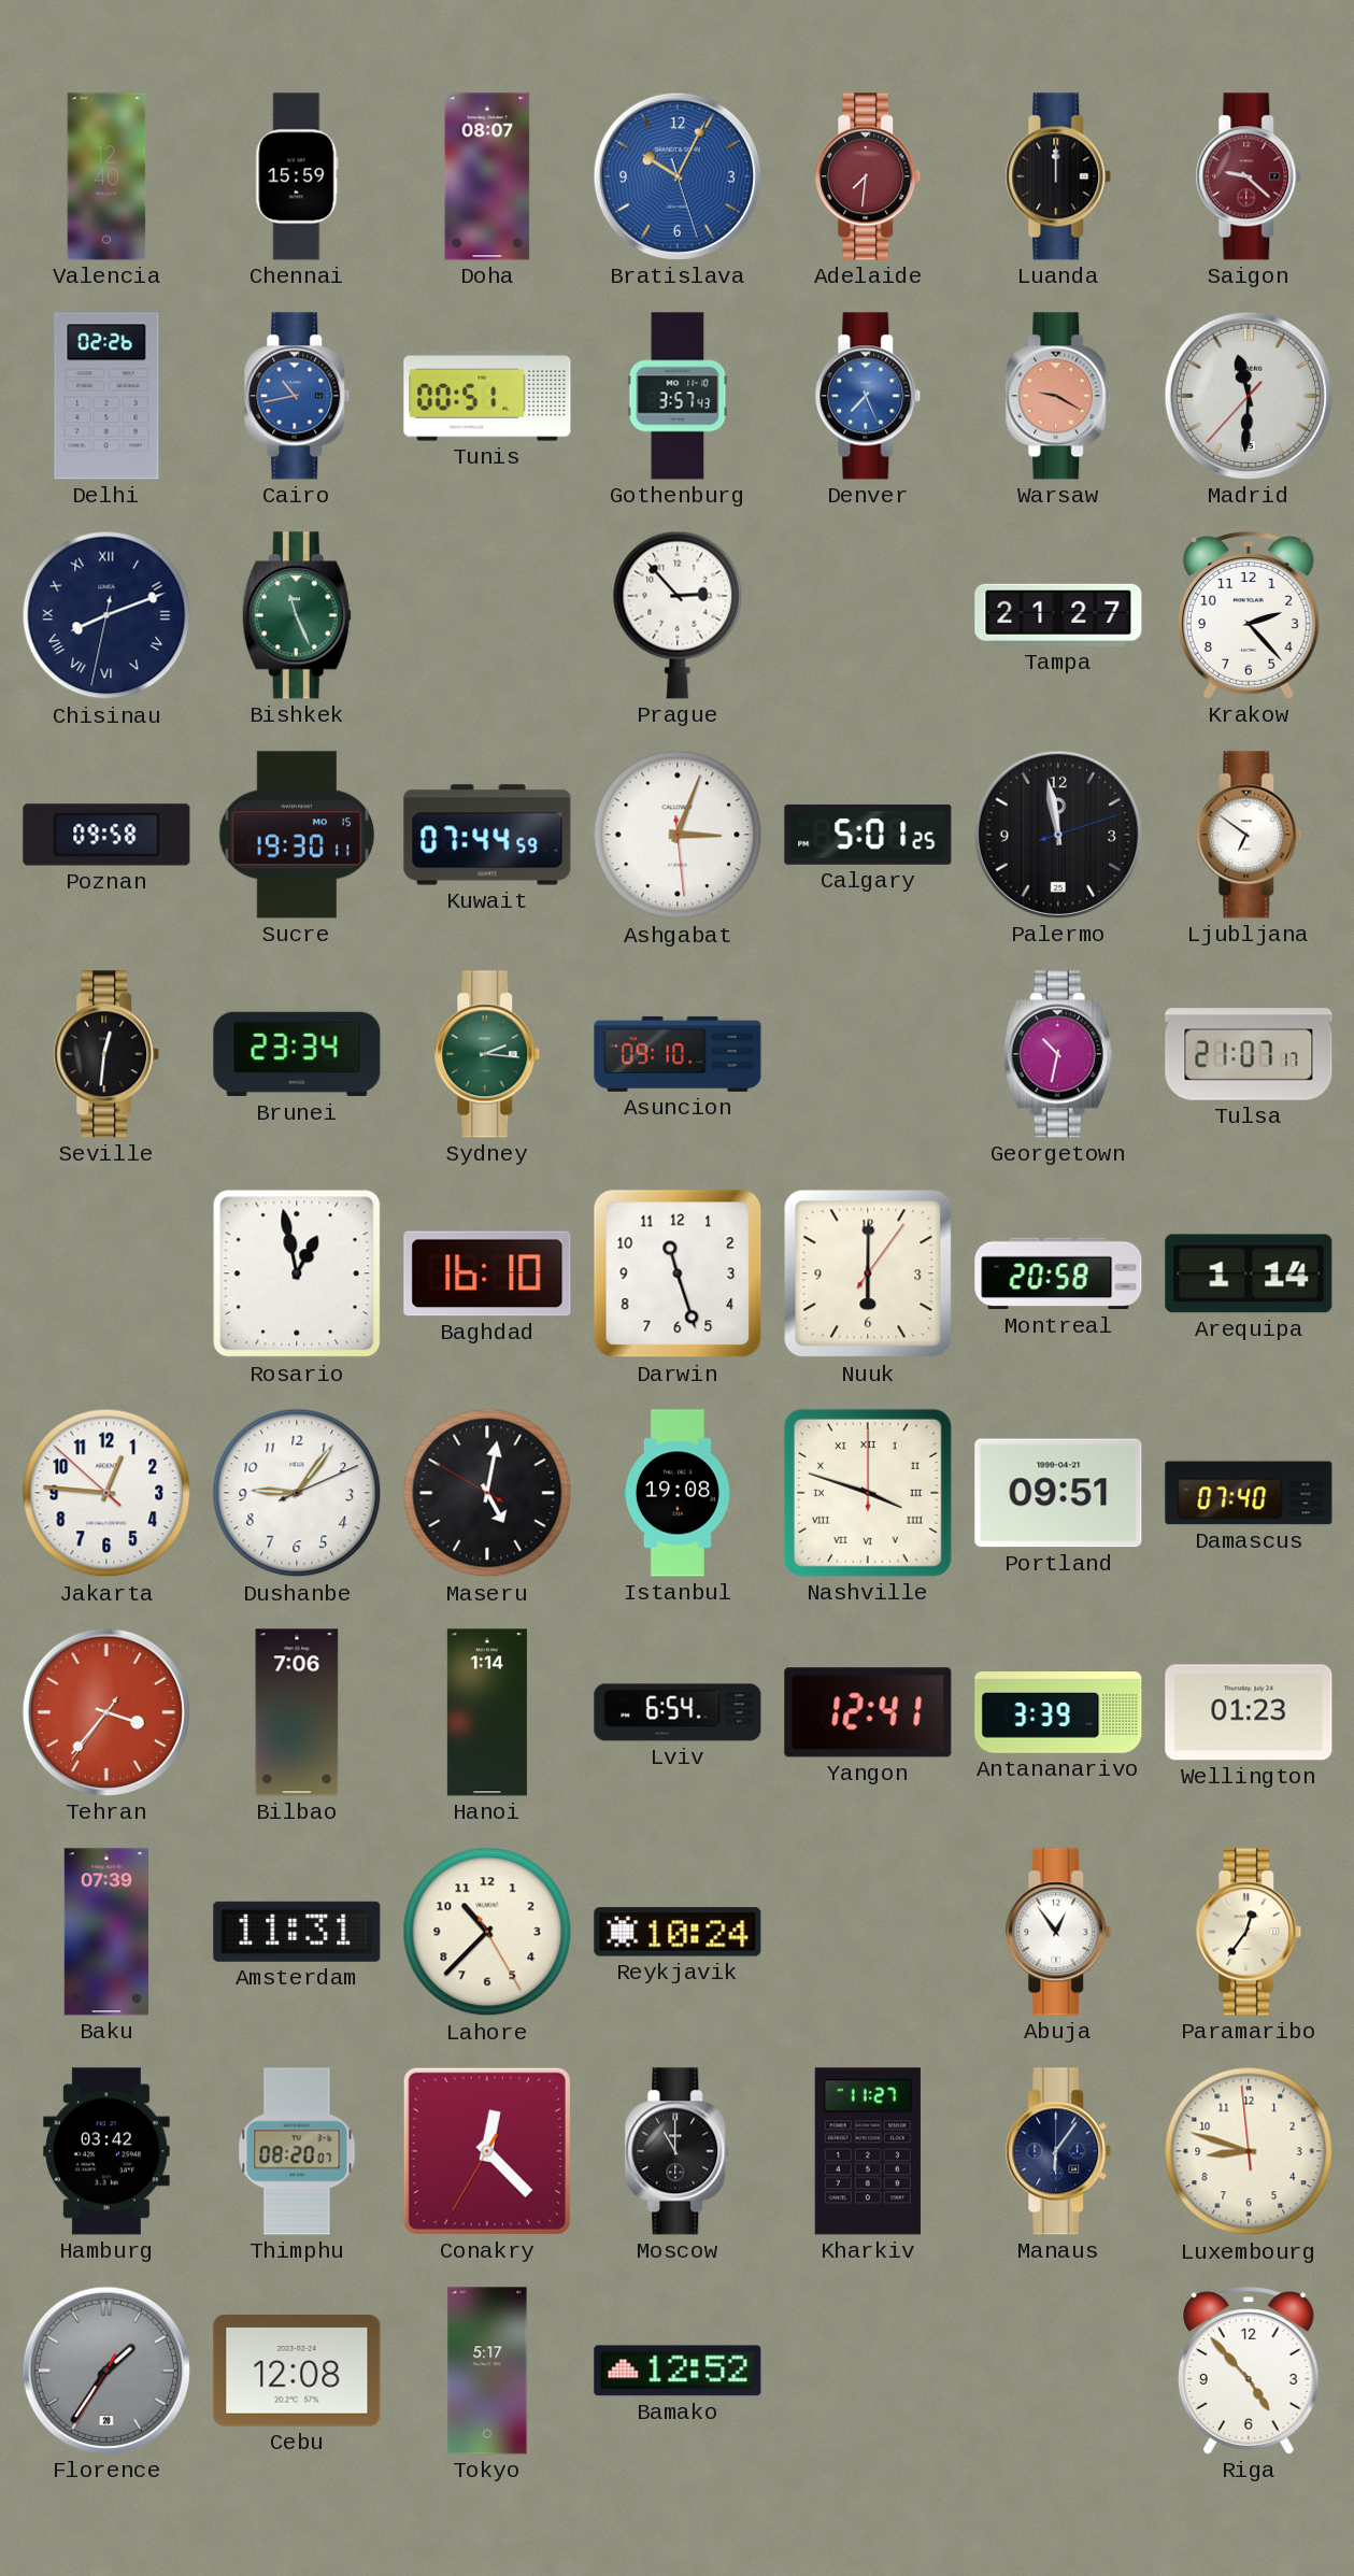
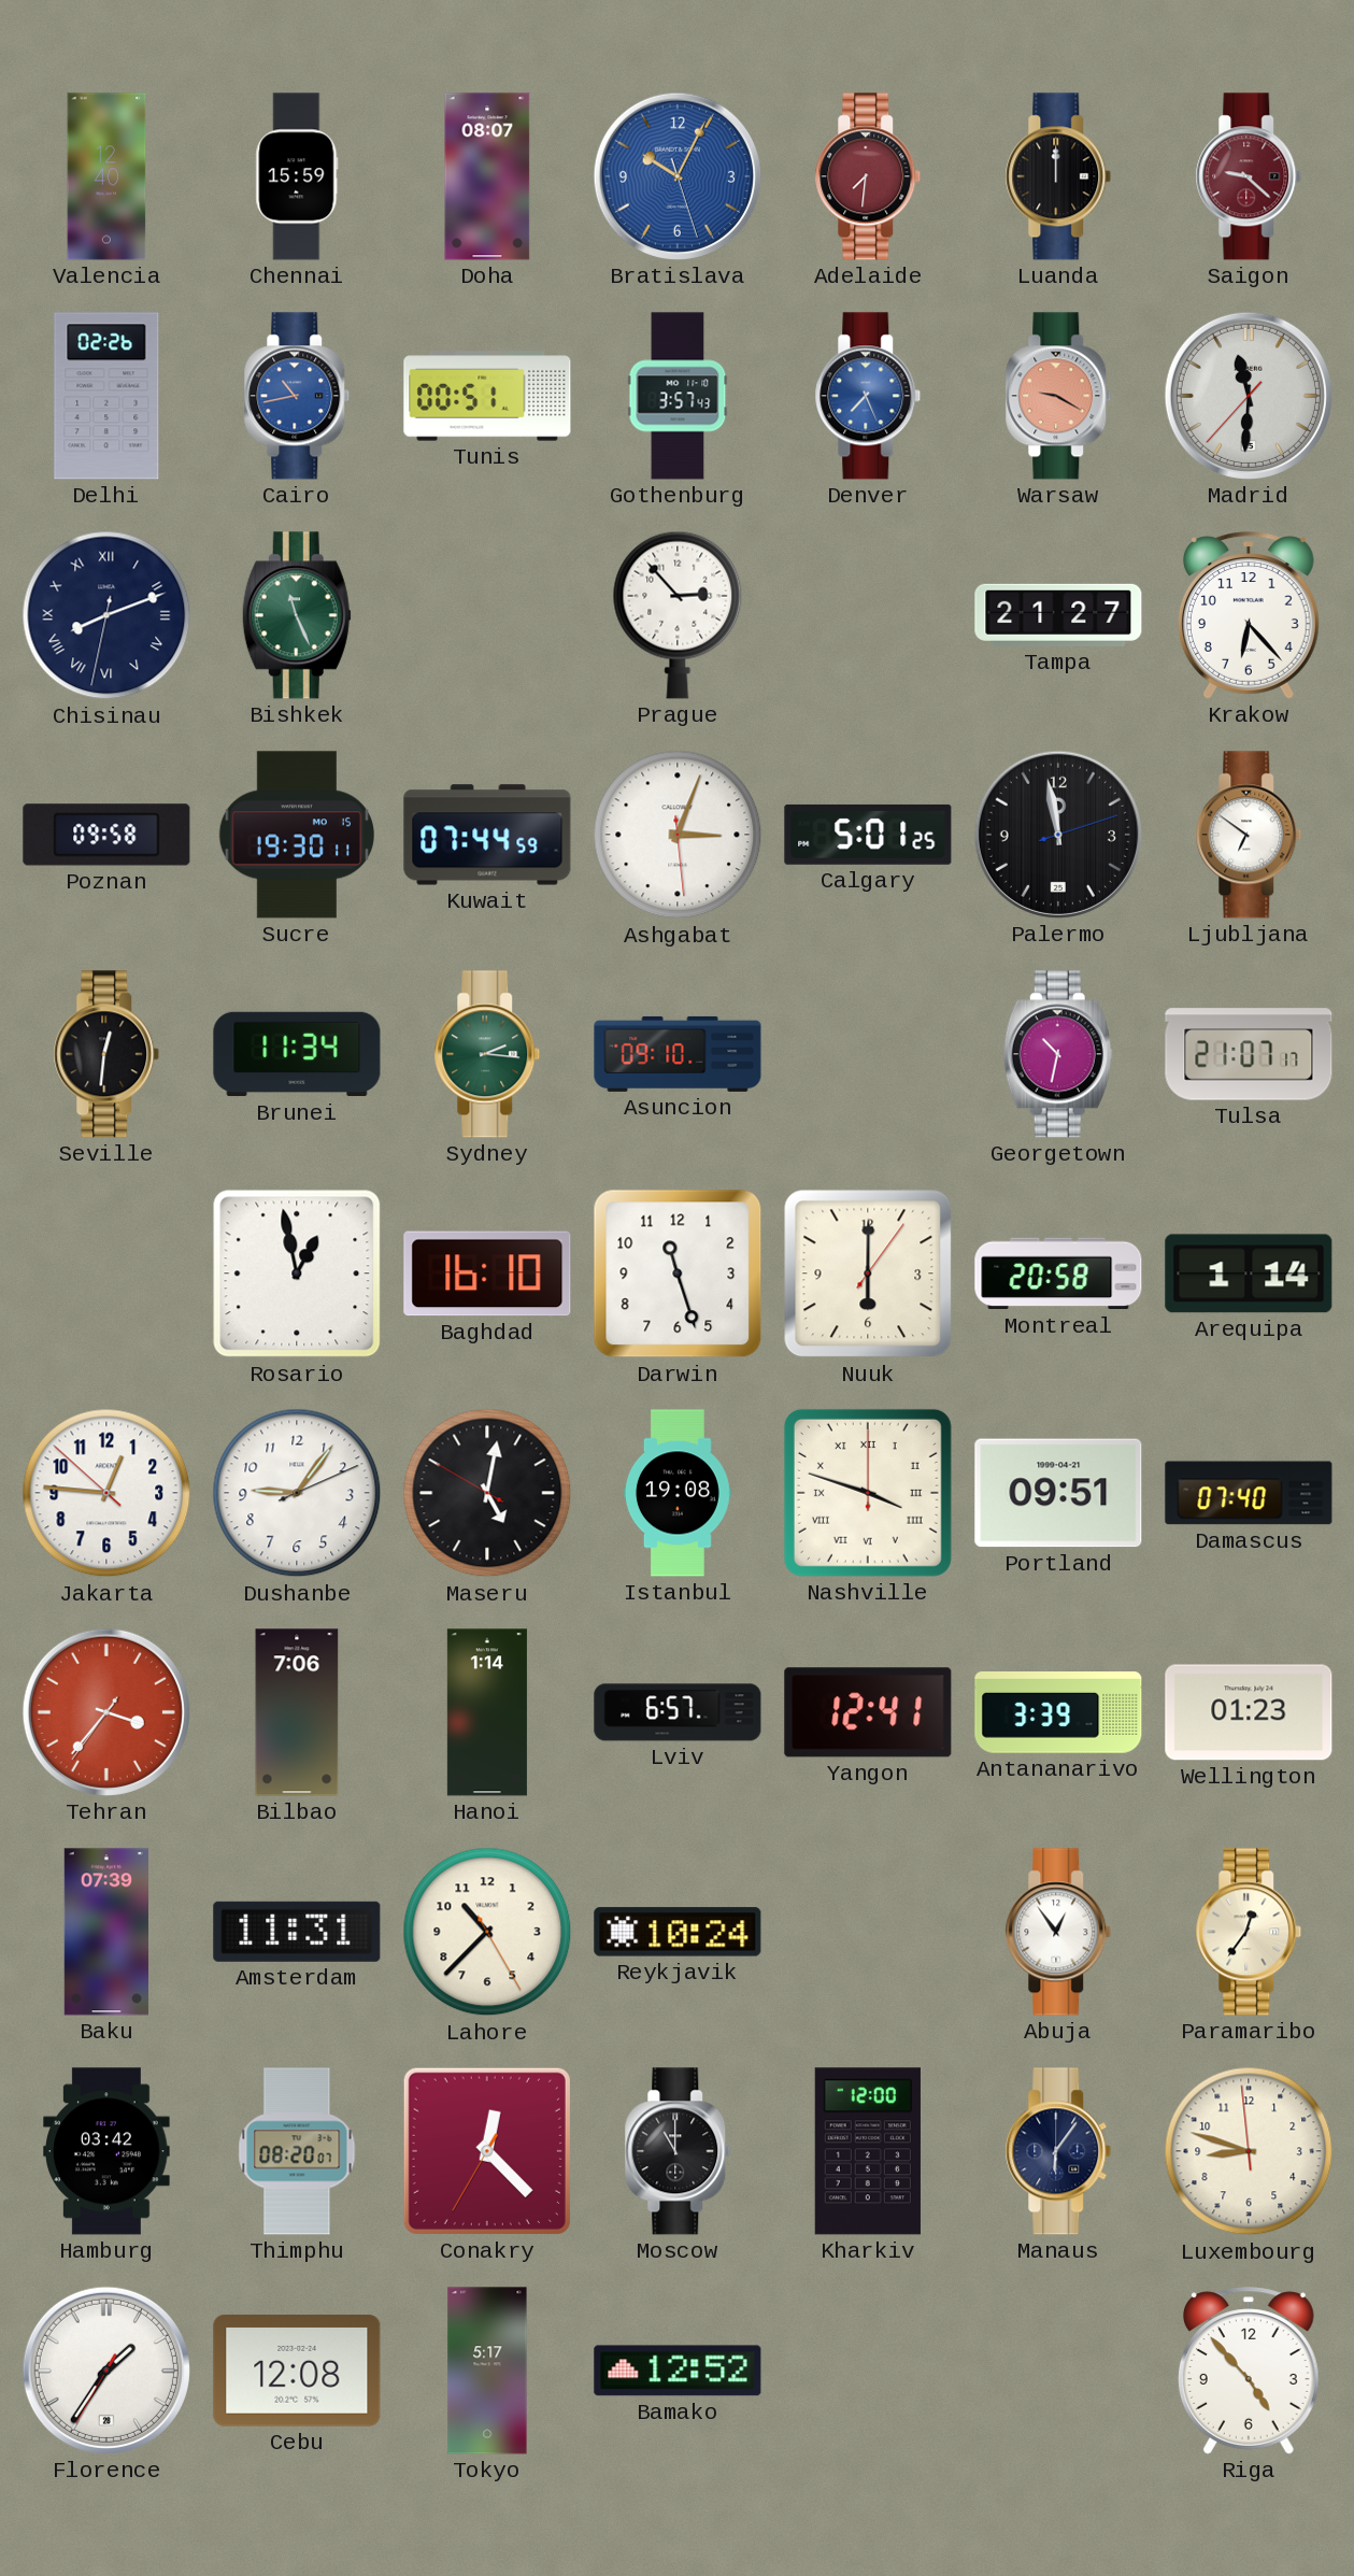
Krakow: 2:23 -> 6:23
Brunei: 23:34 -> 11:34
Lviv: 6:54 -> 6:57
Kharkiv: 11:27 -> 12:00
Florence dial: grey -> white
